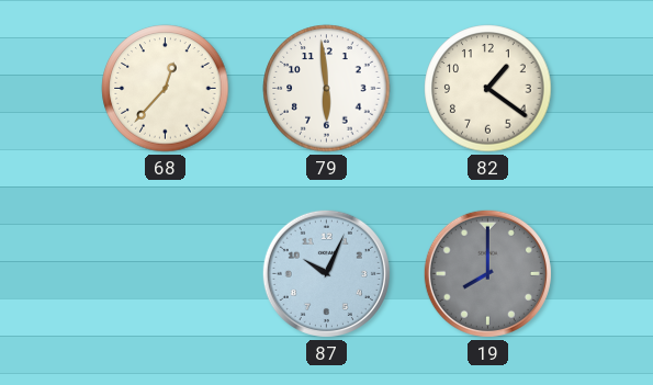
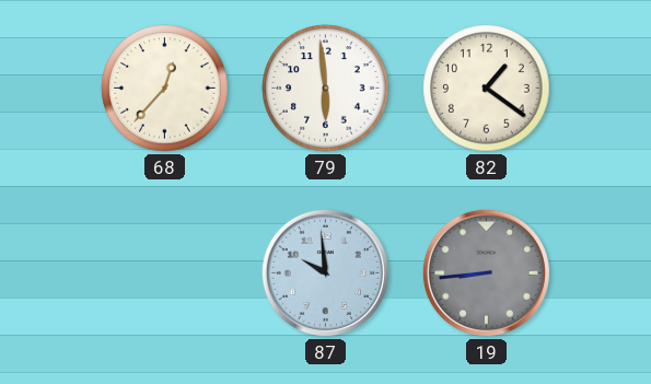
87: 10:04 -> 9:59
19: 8:00 -> 8:44
